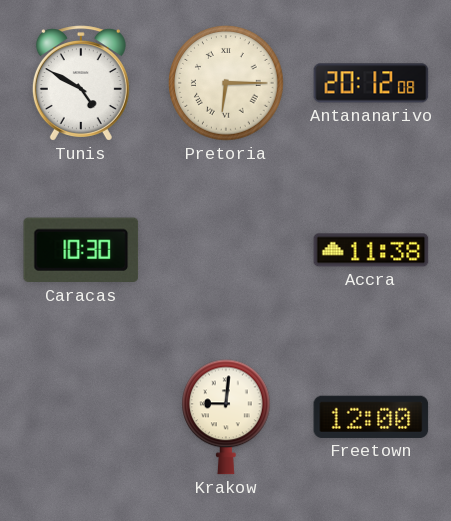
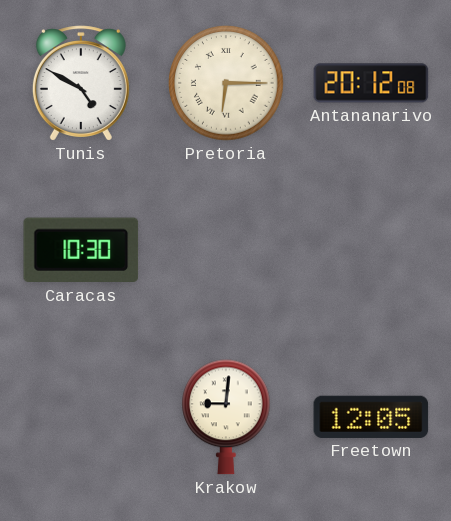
Accra: 11:38 -> none
Freetown: 12:00 -> 12:05
